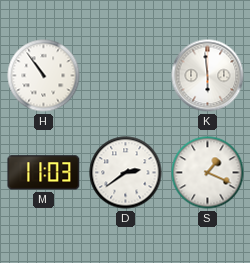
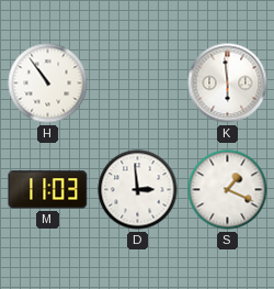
D: 2:39 -> 2:59
